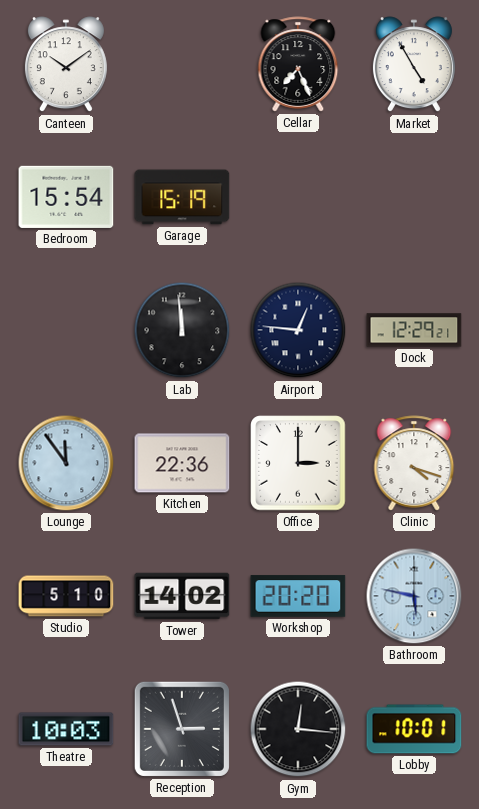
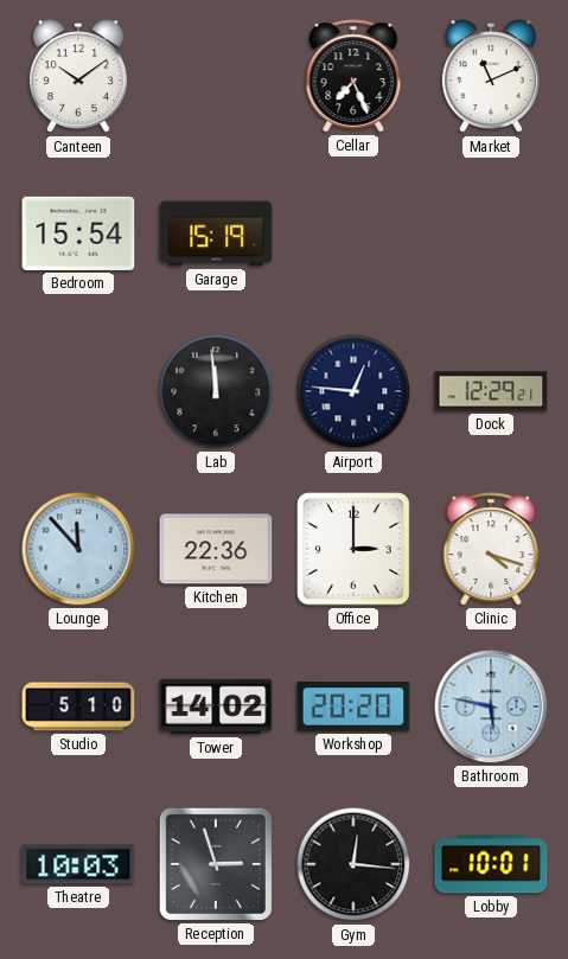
Market: 4:55 -> 11:11
Lounge: 11:54 -> 11:53
